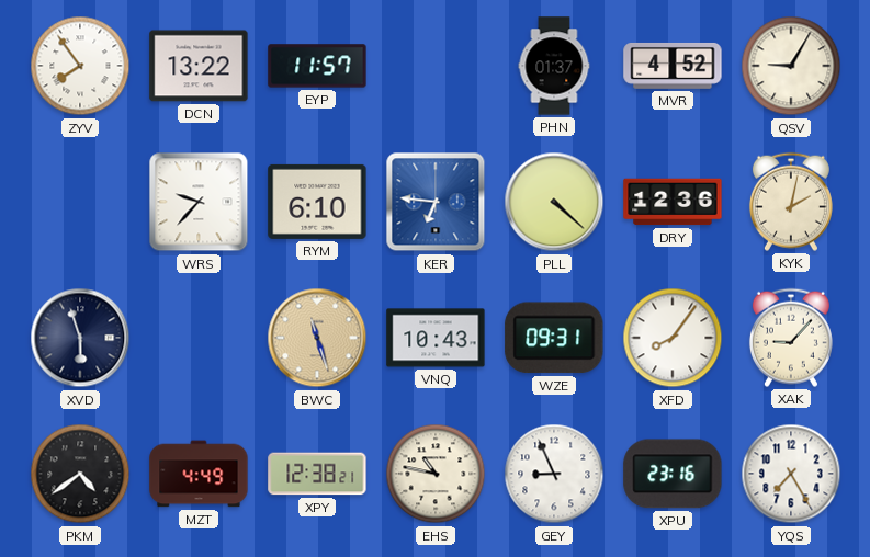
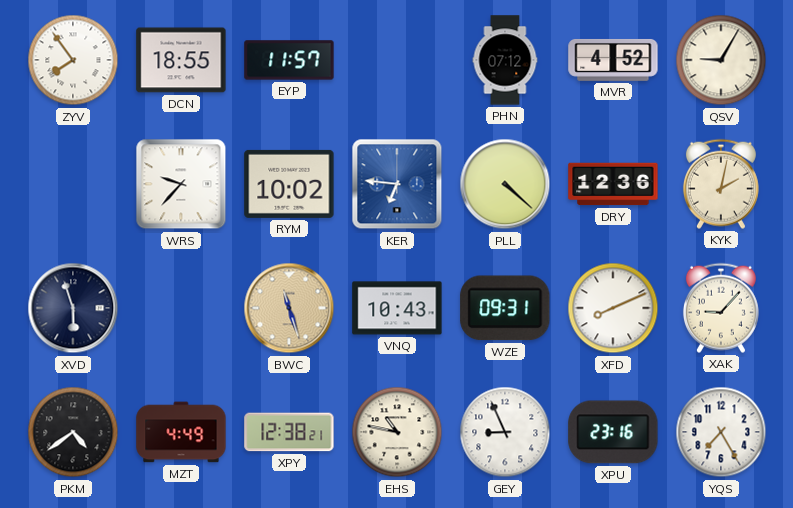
DCN: 13:22 -> 18:55
PHN: 01:37 -> 07:12
RYM: 6:10 -> 10:02
XFD: 8:06 -> 8:11
